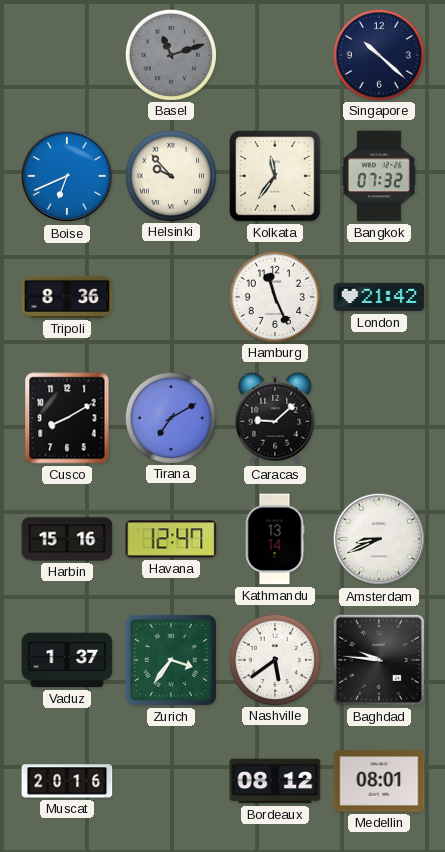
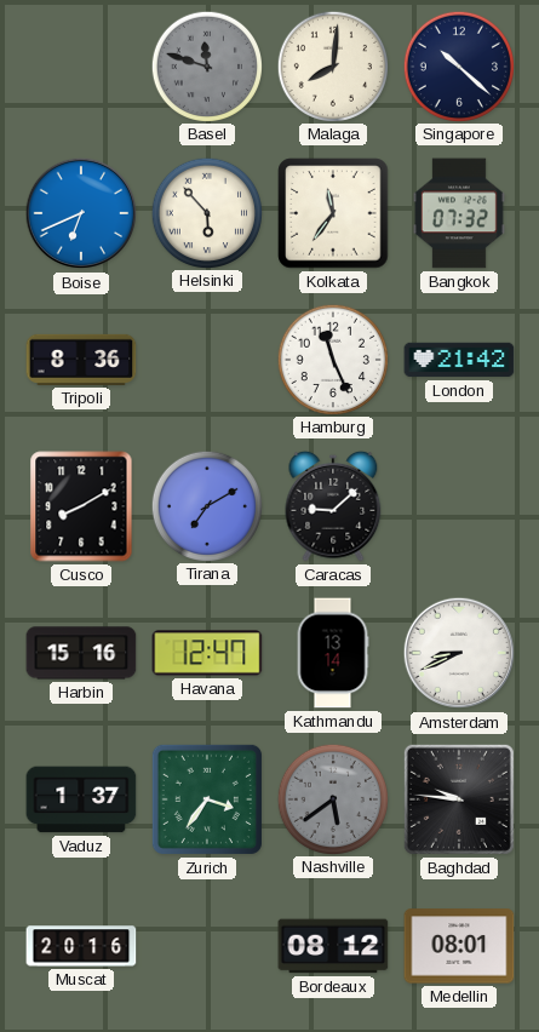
Basel: 11:12 -> 11:48
Malaga: none -> 8:01
Helsinki: 9:53 -> 5:53
Nashville dial: white -> grey
